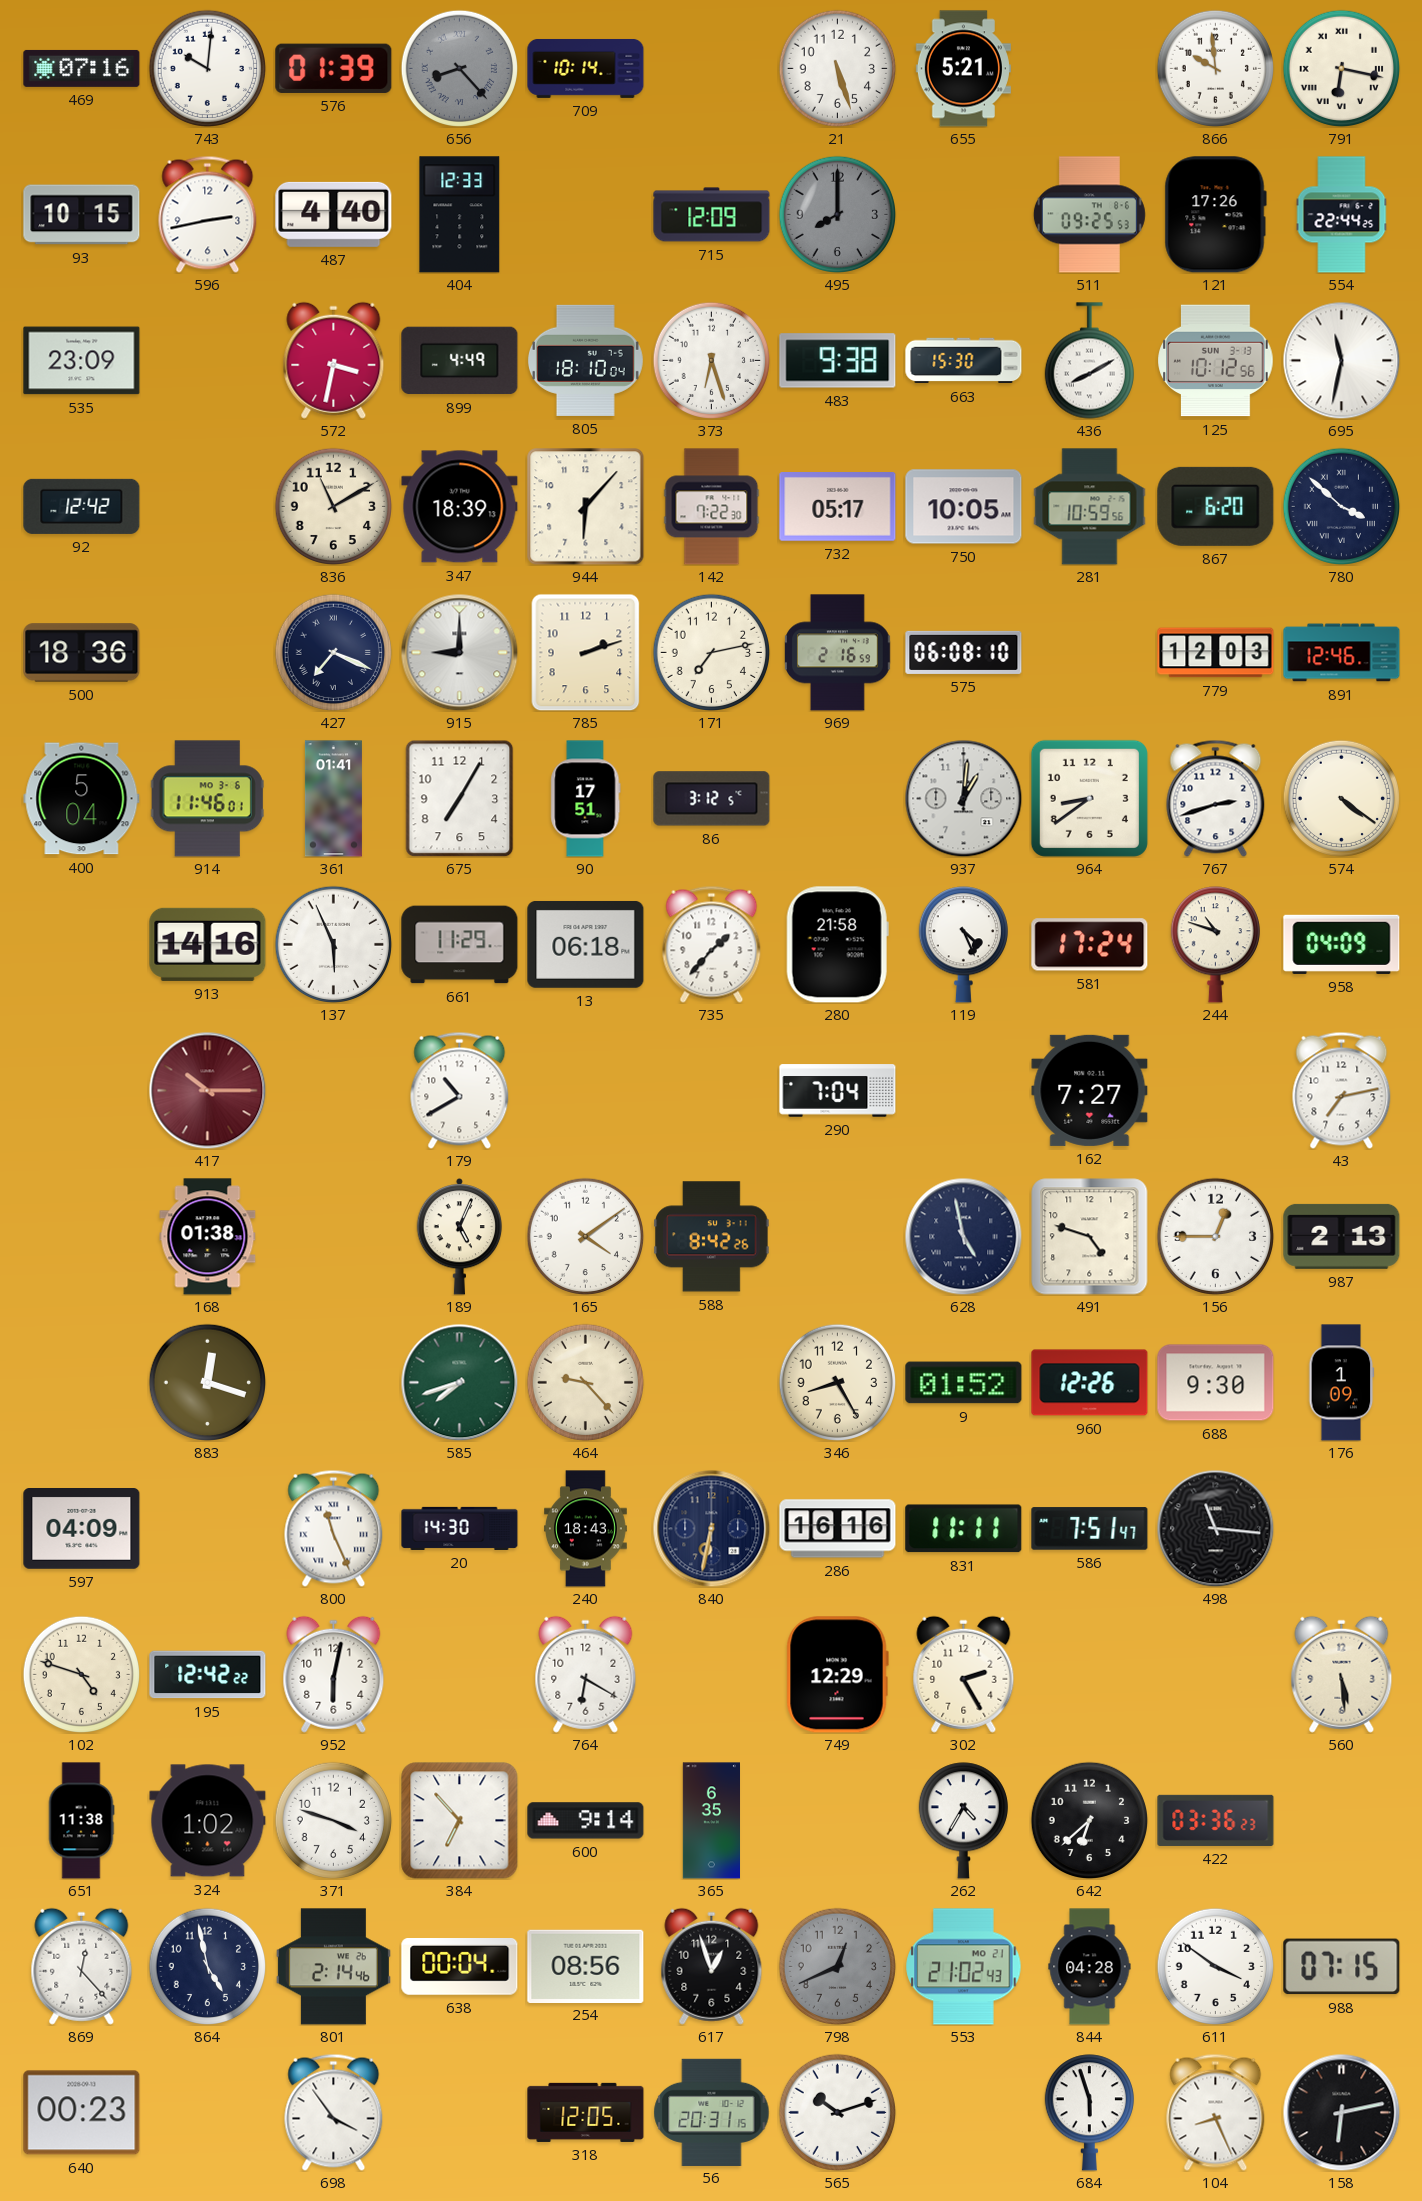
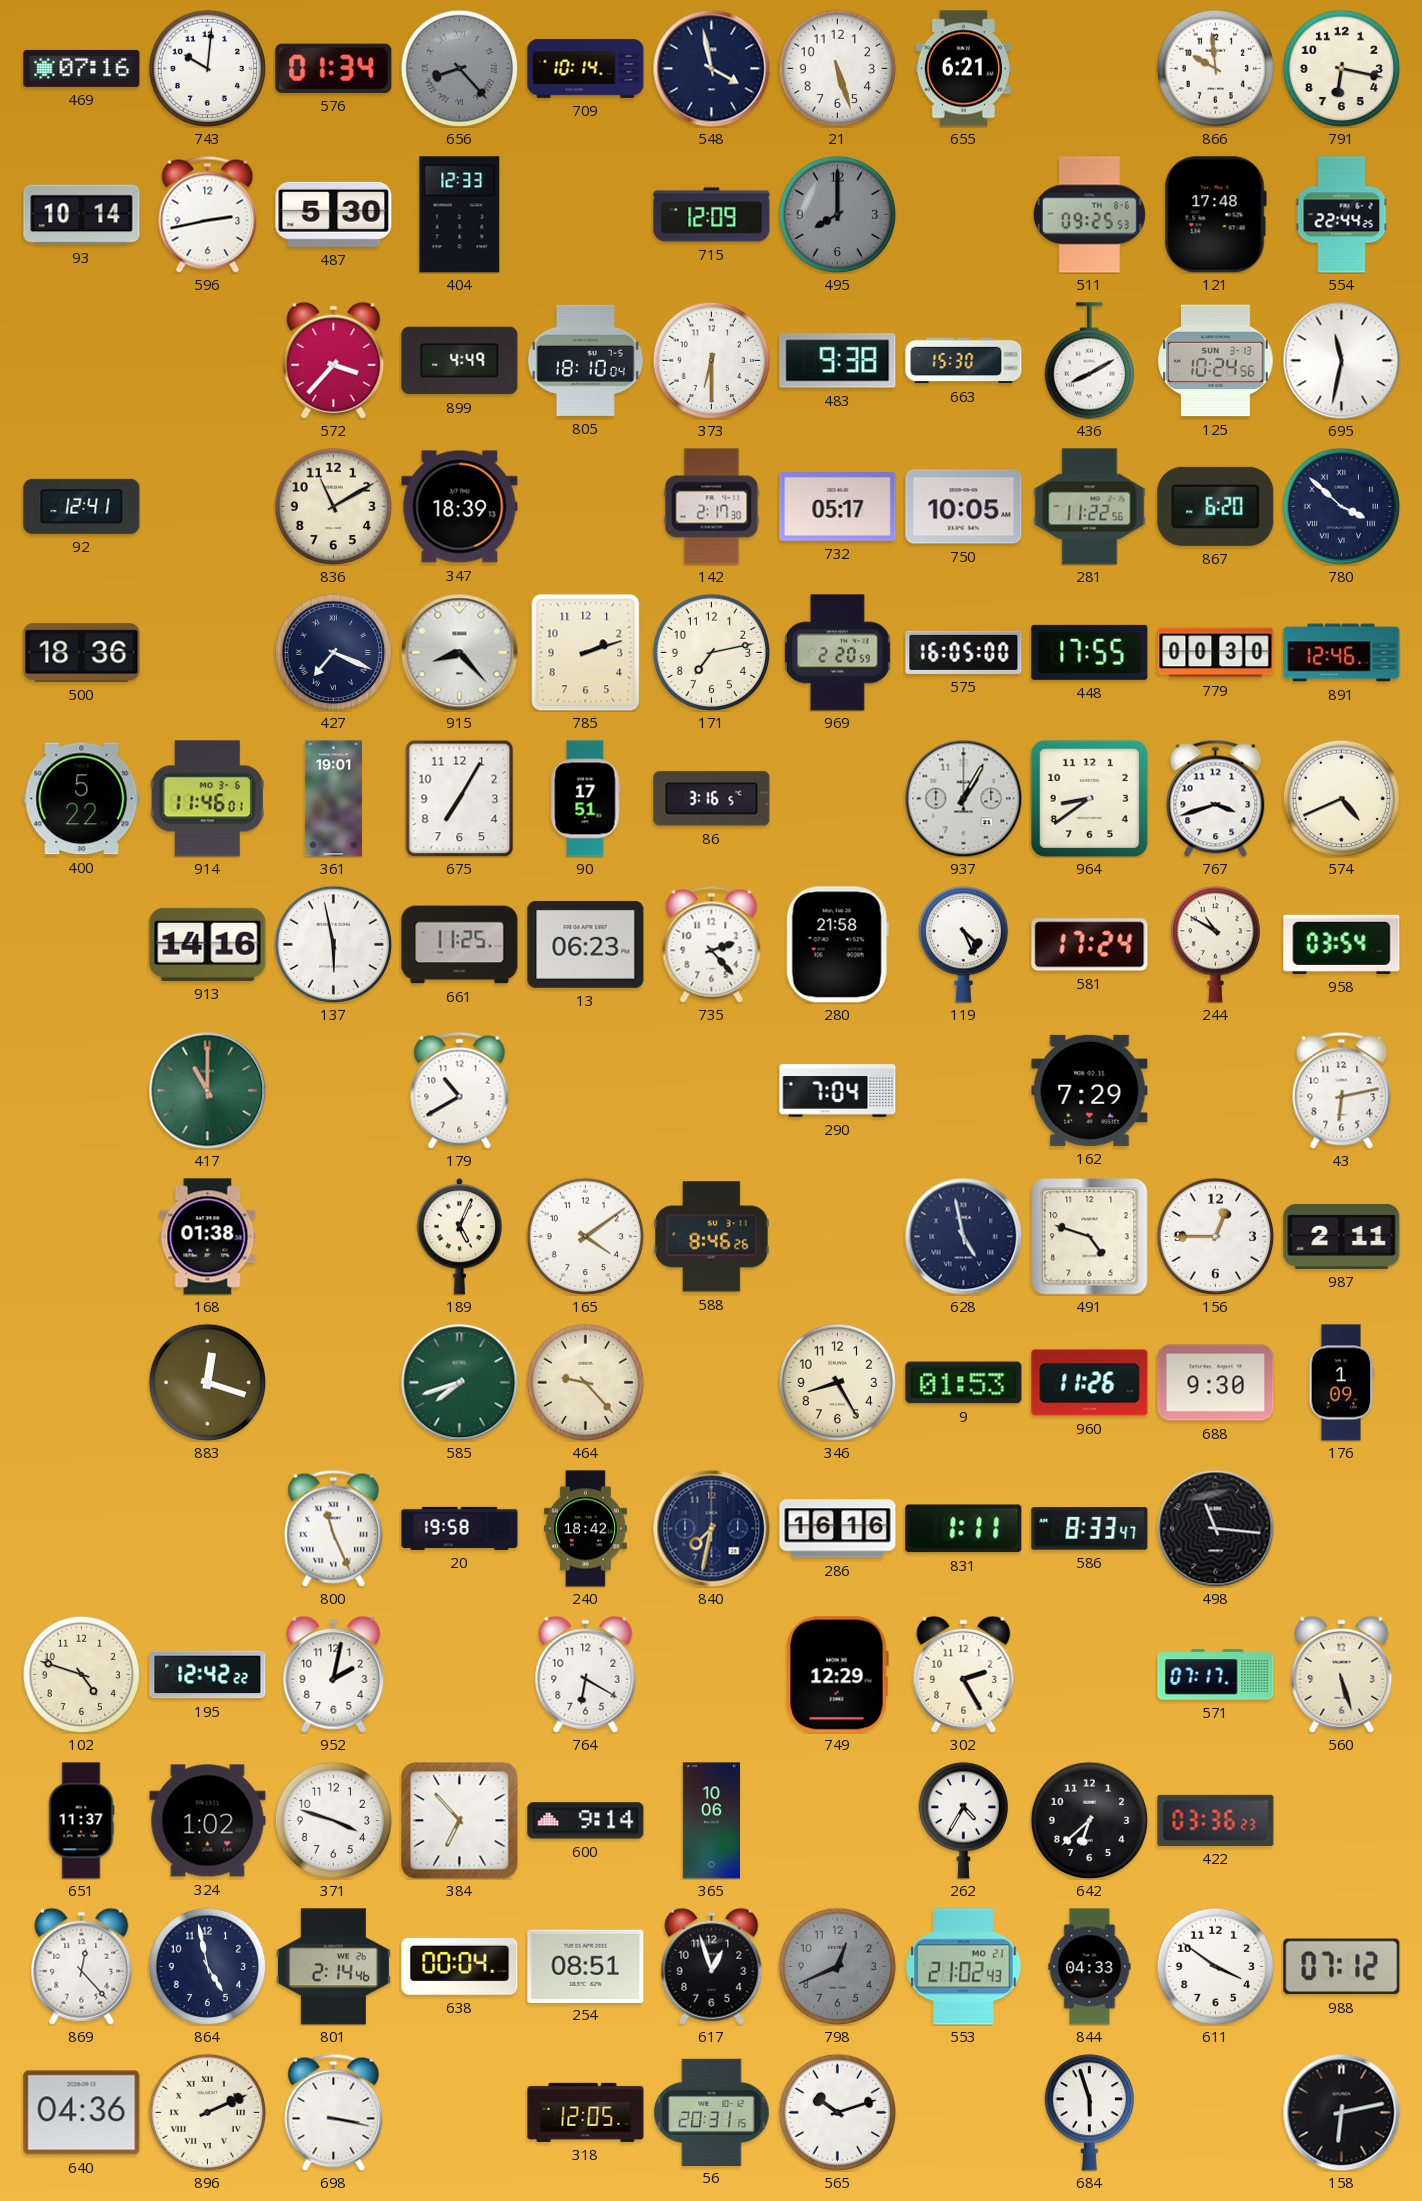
576: 01:39 -> 01:34
548: none -> 3:58
655: 5:21 -> 6:21
791 numerals: Roman -> Arabic
93: 10:15 -> 10:14
487: 4:40 -> 5:30
121: 17:26 -> 17:48
535: 23:09 -> none
572: 3:32 -> 3:37
373: 6:27 -> 6:30
125: 10:12 -> 10:24
92: 12:42 -> 12:41
944: 6:07 -> none
142: 7:22 -> 2:17
281: 10:59 -> 11:22
915: 9:00 -> 8:23
969: 2:16 -> 2:20
575: 06:08 -> 16:05
448: none -> 17:55
779: 12:03 -> 00:30
400: 5:04 -> 5:22
361: 01:41 -> 19:01
86: 3:12 -> 3:16
937: 1:01 -> 1:05
767: 2:42 -> 3:42
574: 4:21 -> 4:41
137: 5:56 -> 5:58
661: 11:29 -> 11:25
13: 06:18 -> 06:23
735: 1:37 -> 2:23
244: 10:48 -> 10:50
958: 04:09 -> 03:54
417: 10:15 -> 11:00
417 dial: burgundy -> green
162: 7:27 -> 7:29
43: 7:13 -> 6:13
588: 8:42 -> 8:46
987: 2:13 -> 2:11
9: 01:52 -> 01:53
960: 12:26 -> 11:26
597: 04:09 -> none
20: 14:30 -> 19:58
240: 18:43 -> 18:42
840: 6:32 -> 7:32
831: 11:11 -> 1:11
586: 7:51 -> 8:33
952: 6:02 -> 2:02
571: none -> 07:17
560: 5:29 -> 5:27
651: 11:38 -> 11:37
365: 6:35 -> 10:06
254: 08:56 -> 08:51
844: 04:28 -> 04:33
988: 07:15 -> 07:12
640: 00:23 -> 04:36
896: none -> 2:11
698: 3:54 -> 3:17
104: 8:26 -> none
